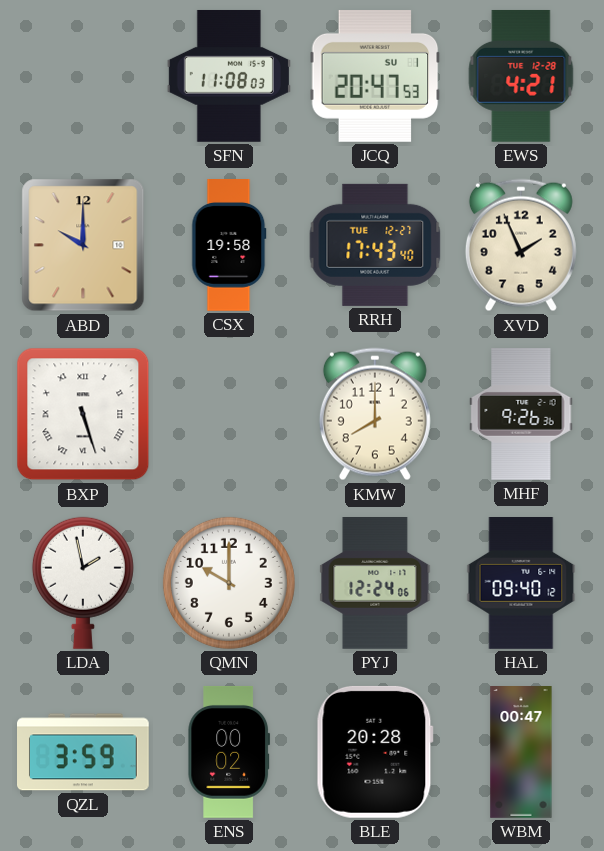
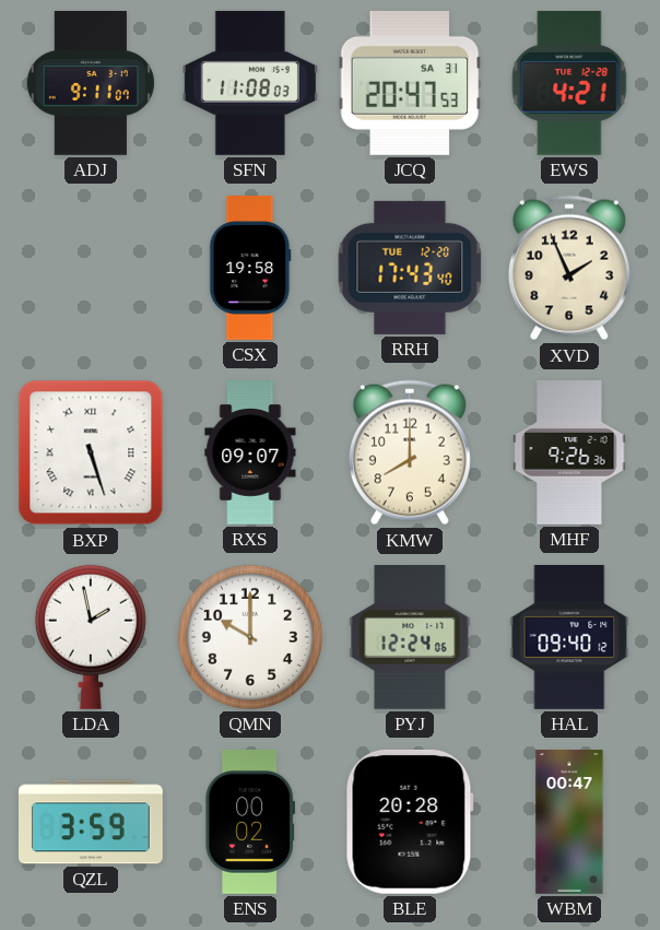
ADJ: none -> 9:11
JCQ date: SU 1 -> SA 31
ABD: 10:00 -> none
RRH date: TUE 12-27 -> TUE 12-20
RXS: none -> 09:07
